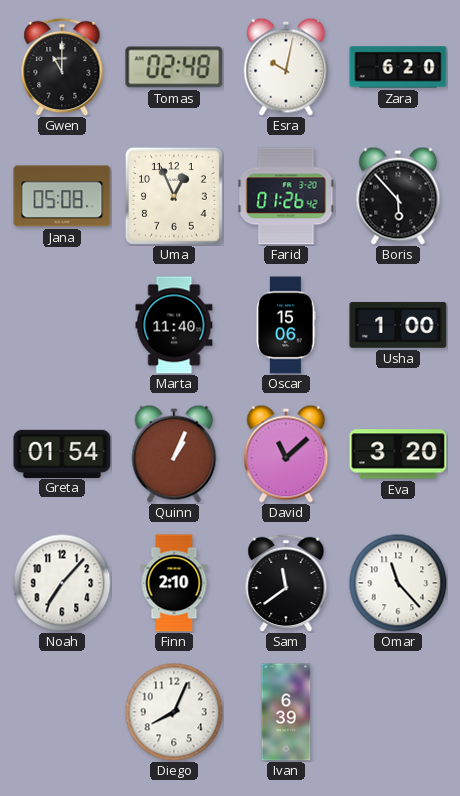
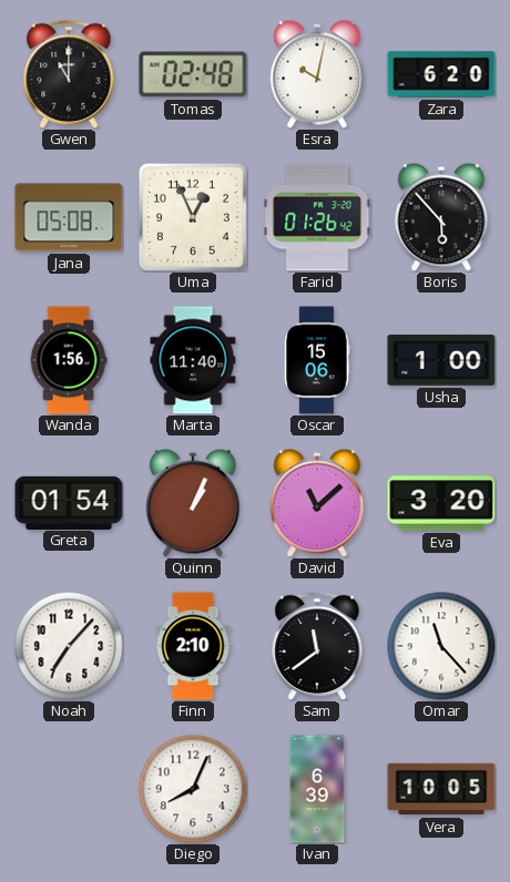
Wanda: none -> 1:56
Vera: none -> 10:05
